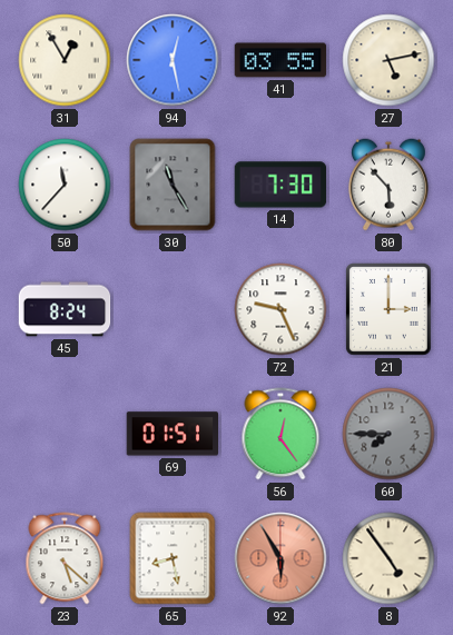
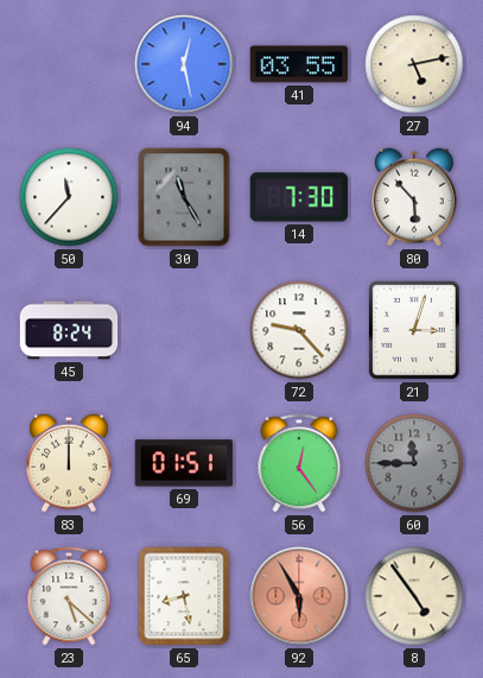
31: 12:55 -> none
72: 9:26 -> 9:23
21: 3:00 -> 3:03
83: none -> 12:00
60: 7:45 -> 11:45
